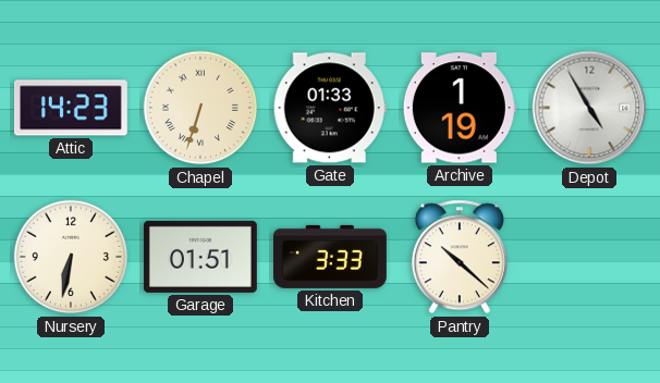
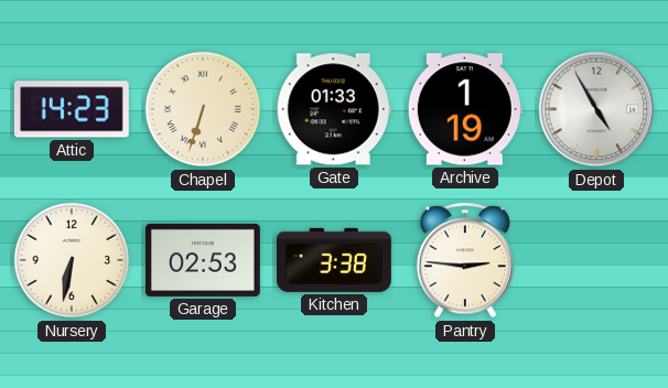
Garage: 01:51 -> 02:53
Kitchen: 3:33 -> 3:38
Pantry: 10:22 -> 2:46
